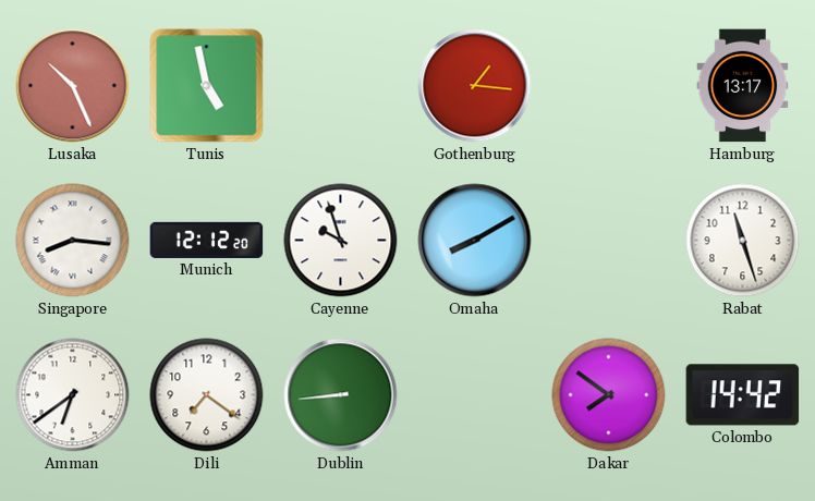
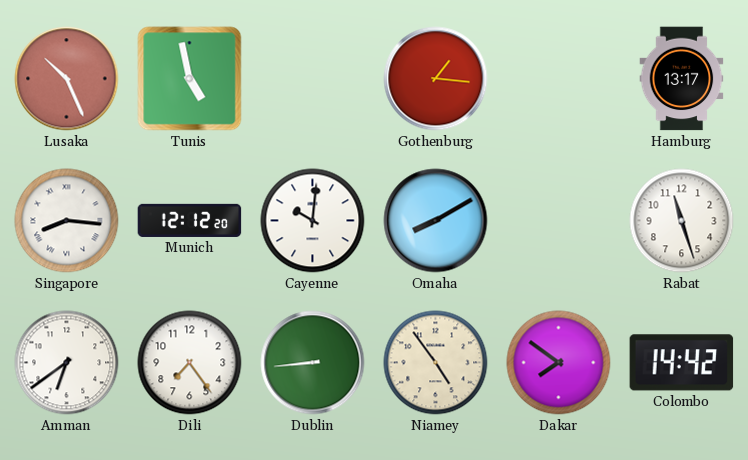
Cayenne: 9:57 -> 10:01
Dili: 7:21 -> 7:24
Niamey: none -> 4:54
